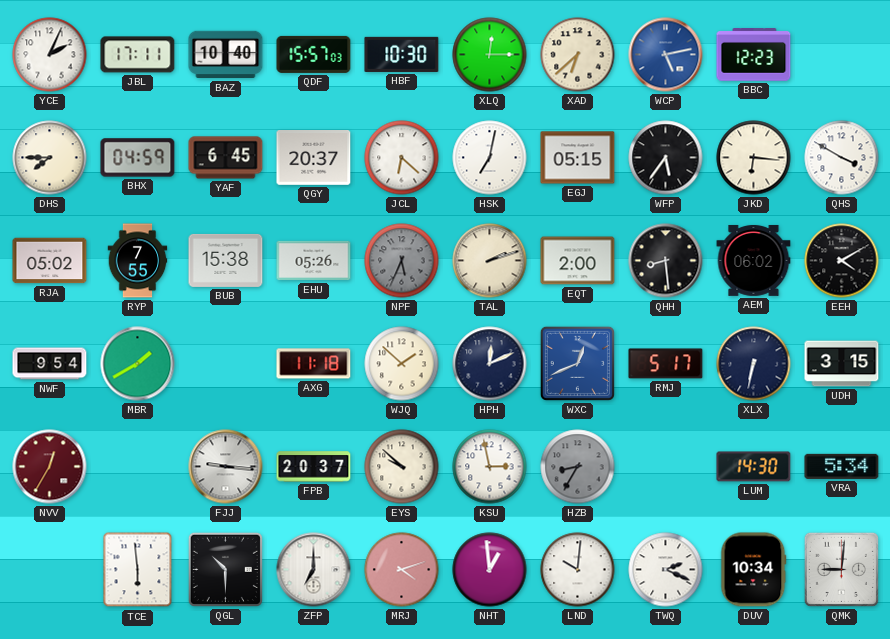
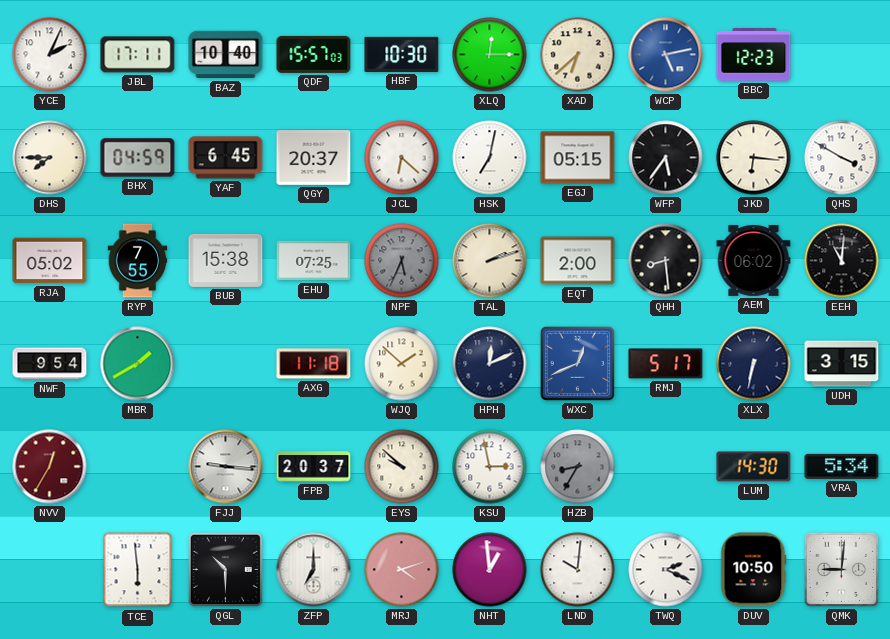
EHU: 05:26 -> 07:25
EEH: 4:10 -> 11:01
DUV: 10:34 -> 10:50
